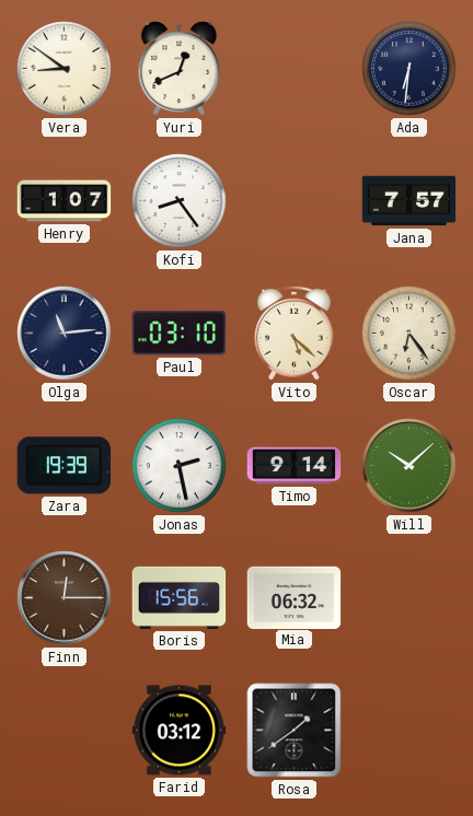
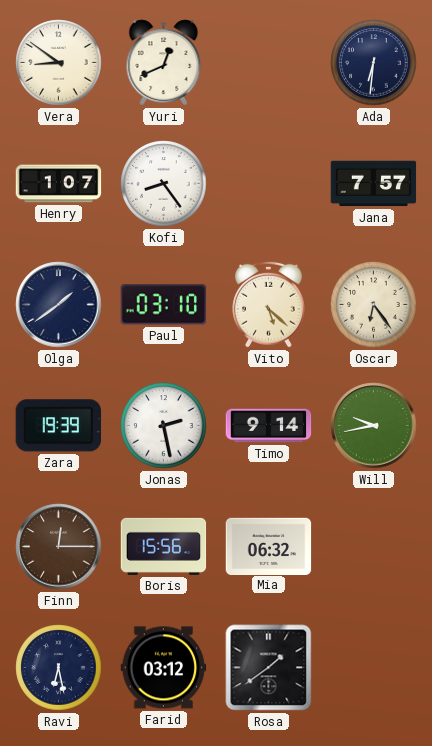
Olga: 11:14 -> 1:39
Will: 10:08 -> 9:43
Ravi: none -> 6:28
